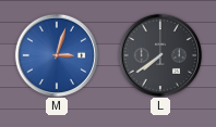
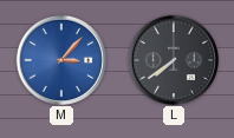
M: 3:03 -> 3:07
